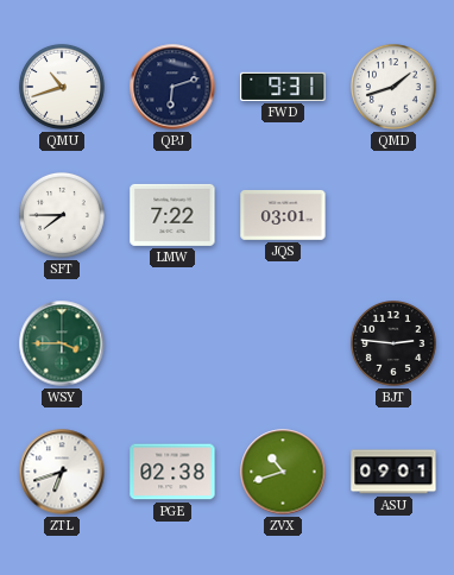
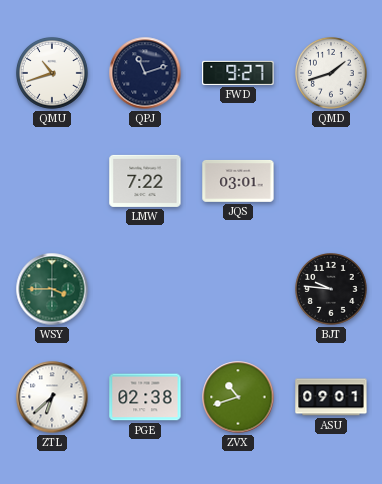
QPJ: 6:12 -> 11:12
FWD: 9:31 -> 9:27
SFT: 7:45 -> none
BJT: 2:46 -> 9:46
ZTL: 6:42 -> 6:38
